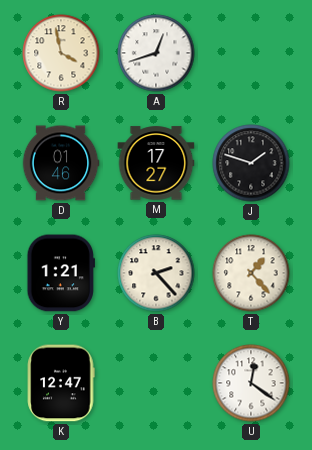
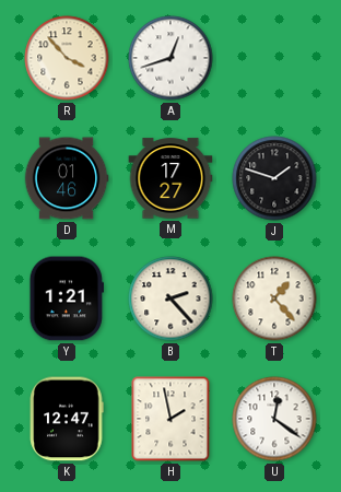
R: 3:58 -> 3:53
H: none -> 1:58
